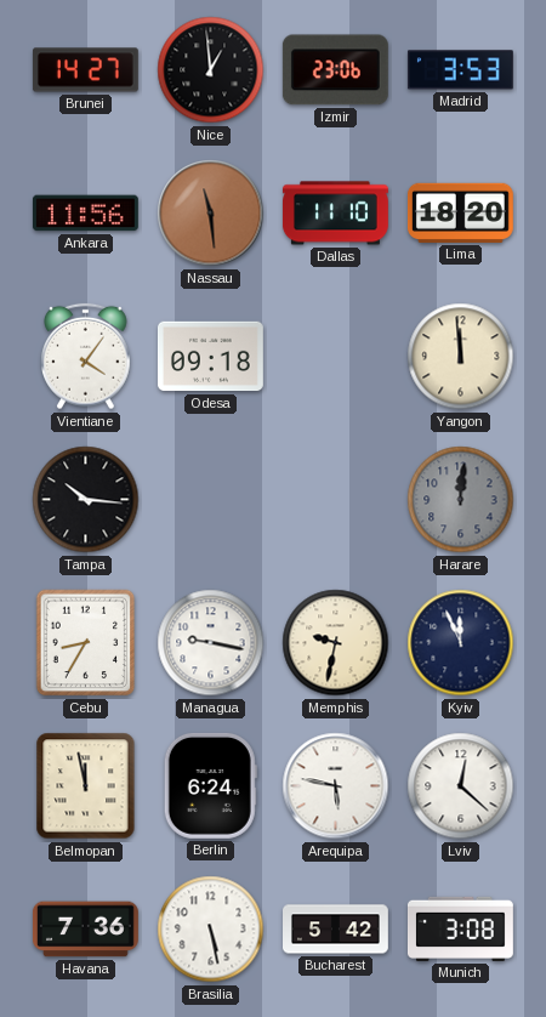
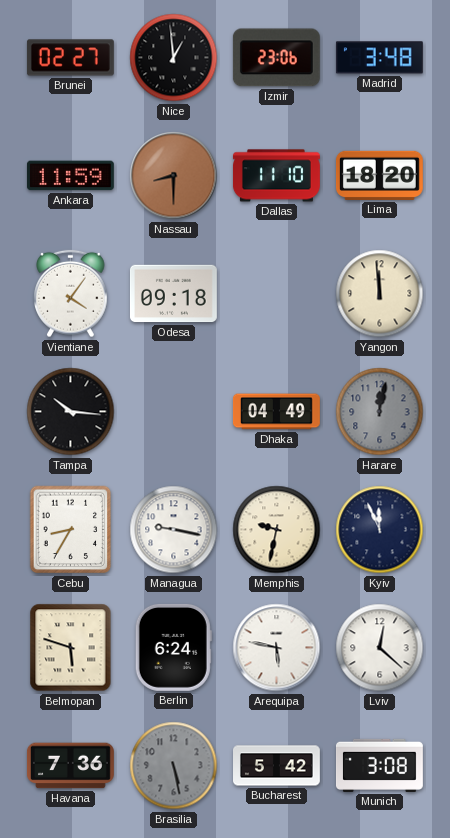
Brunei: 14:27 -> 02:27
Madrid: 3:53 -> 3:48
Ankara: 11:56 -> 11:59
Nassau: 11:29 -> 8:30
Dhaka: none -> 04:49
Harare: 12:01 -> 12:02
Belmopan: 11:58 -> 5:48
Brasilia dial: white -> grey
